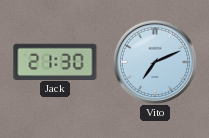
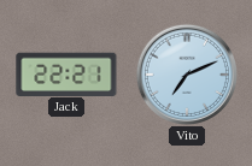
Jack: 21:30 -> 22:21
